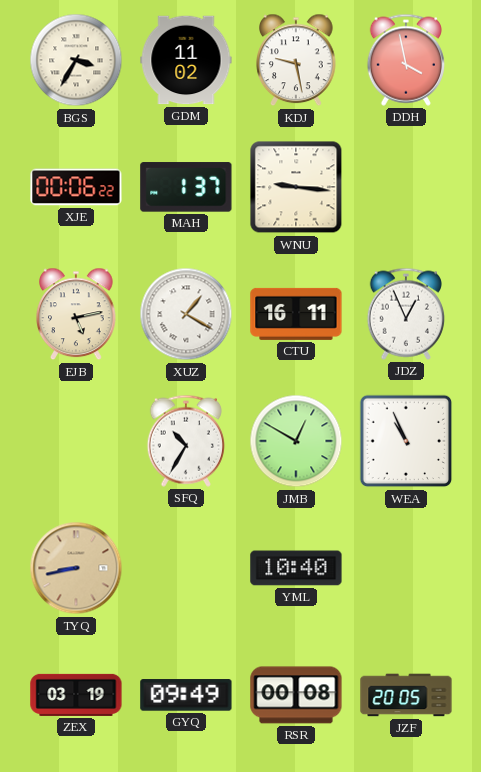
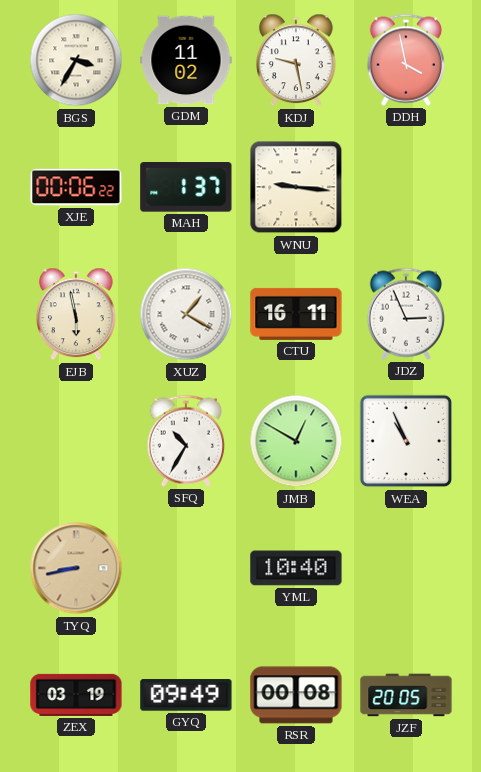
EJB: 5:13 -> 5:58
JDZ: 12:56 -> 2:56
